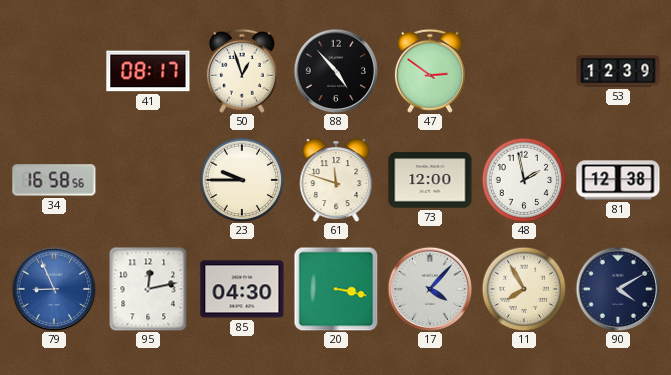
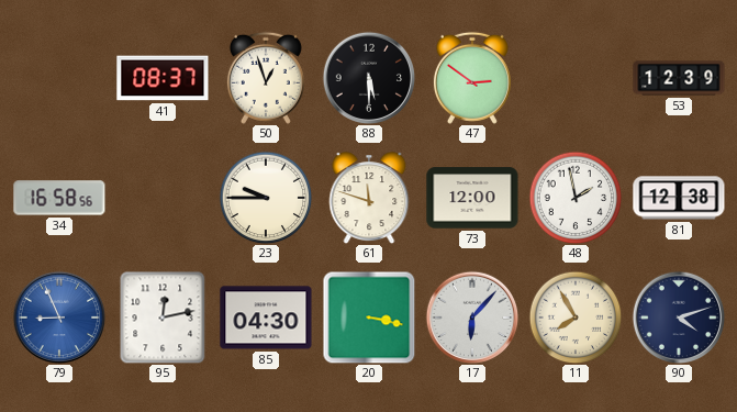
41: 08:17 -> 08:37
88: 4:53 -> 5:30
17: 4:07 -> 6:07
90: 4:10 -> 4:12
